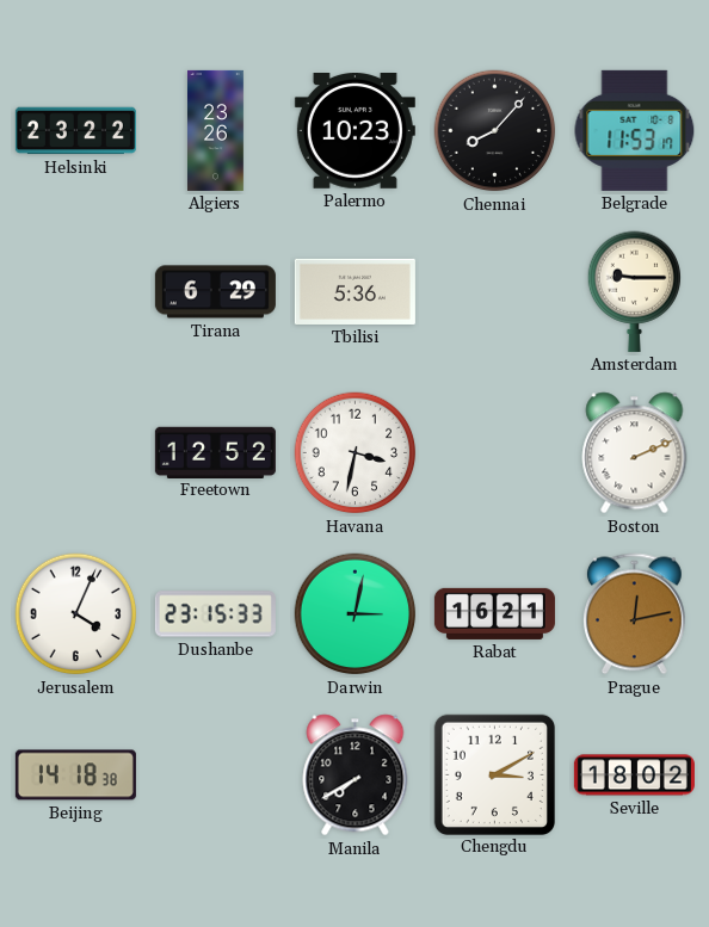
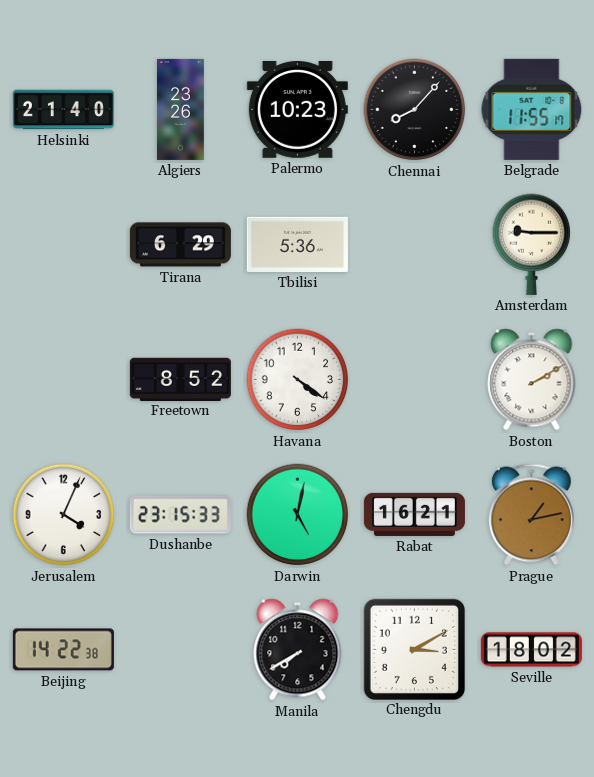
Helsinki: 23:22 -> 21:40
Belgrade: 11:53 -> 11:55
Freetown: 12:52 -> 8:52
Havana: 3:32 -> 4:21
Boston: 2:11 -> 2:10
Darwin: 3:02 -> 5:02
Prague: 12:13 -> 1:13
Beijing: 14:18 -> 14:22
